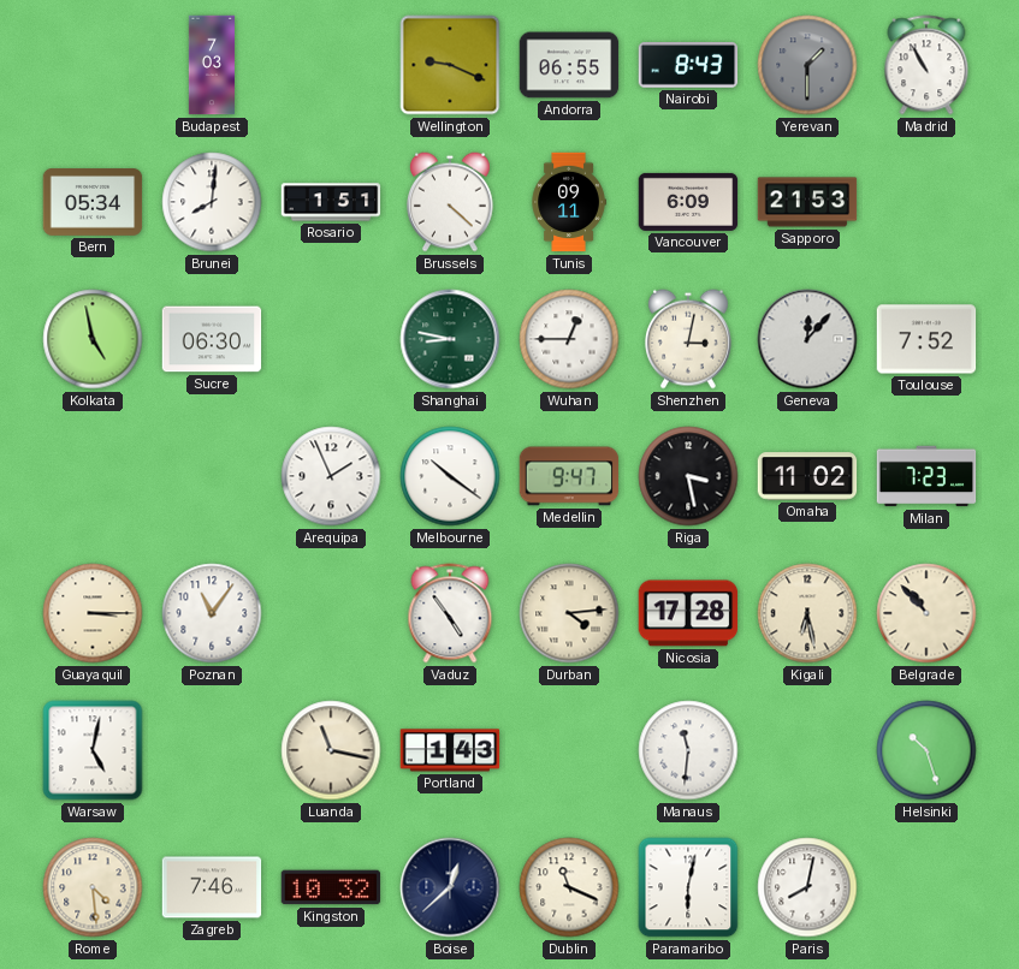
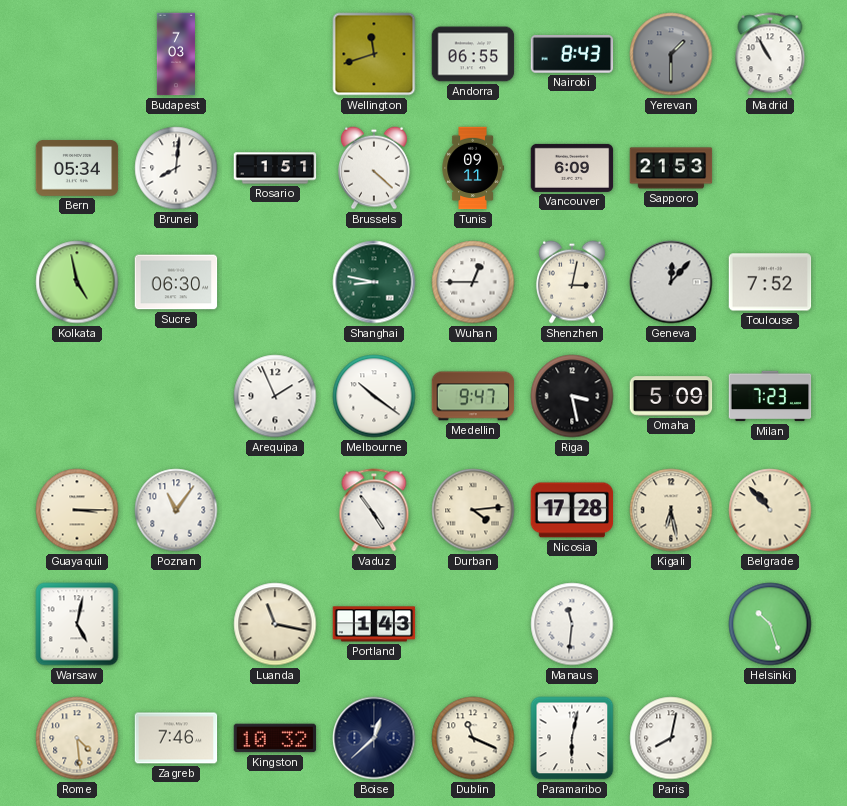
Wellington: 9:19 -> 11:42
Omaha: 11:02 -> 5:09
